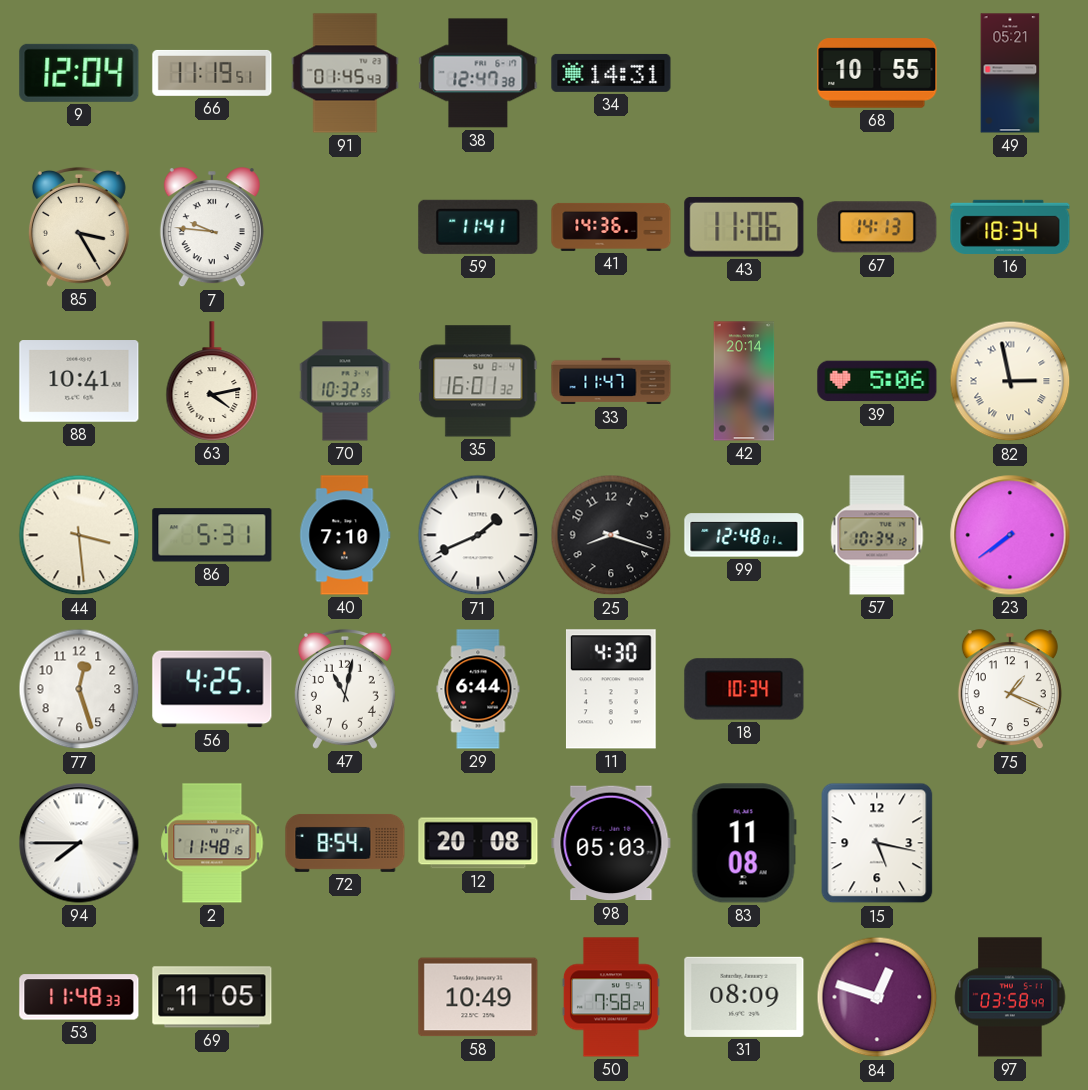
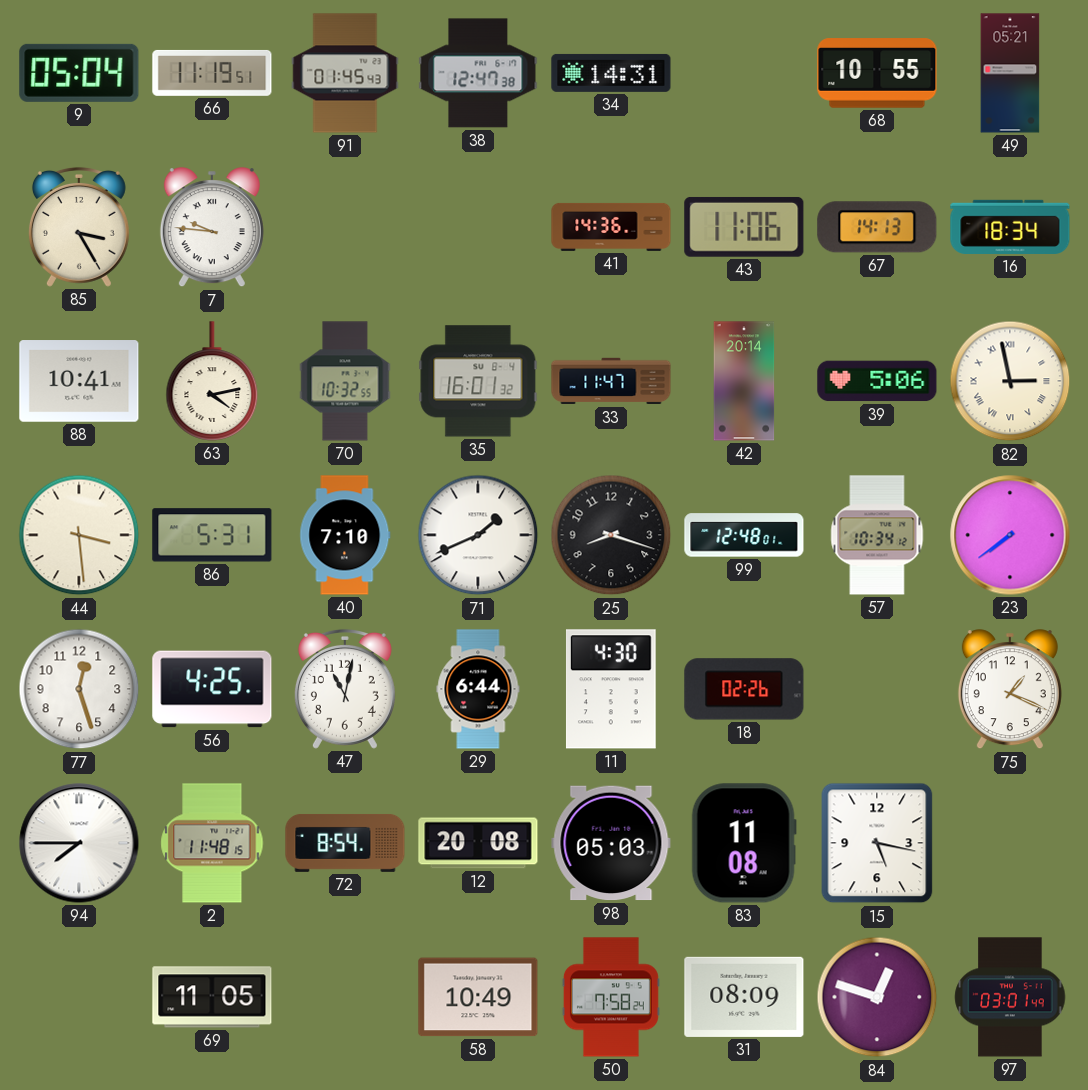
9: 12:04 -> 05:04
59: 11:41 -> none
18: 10:34 -> 02:26
53: 11:48 -> none
97: 03:58 -> 03:01
